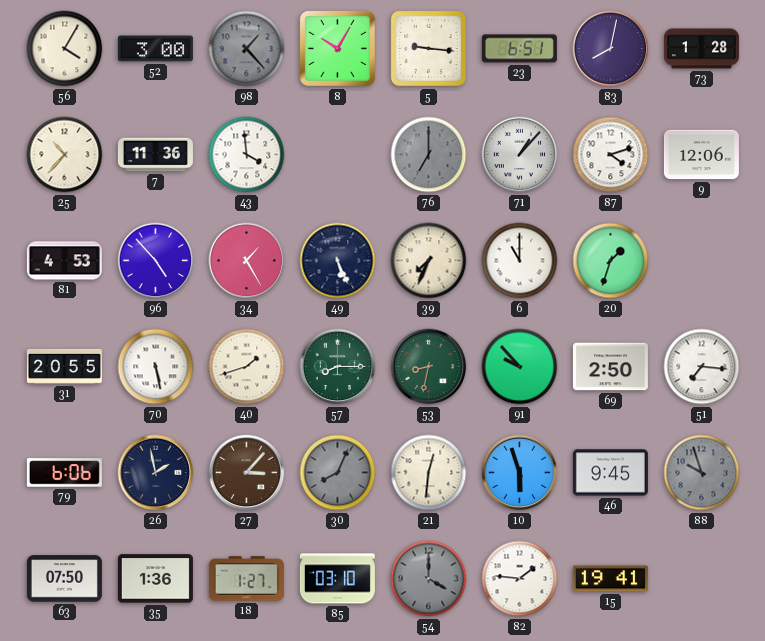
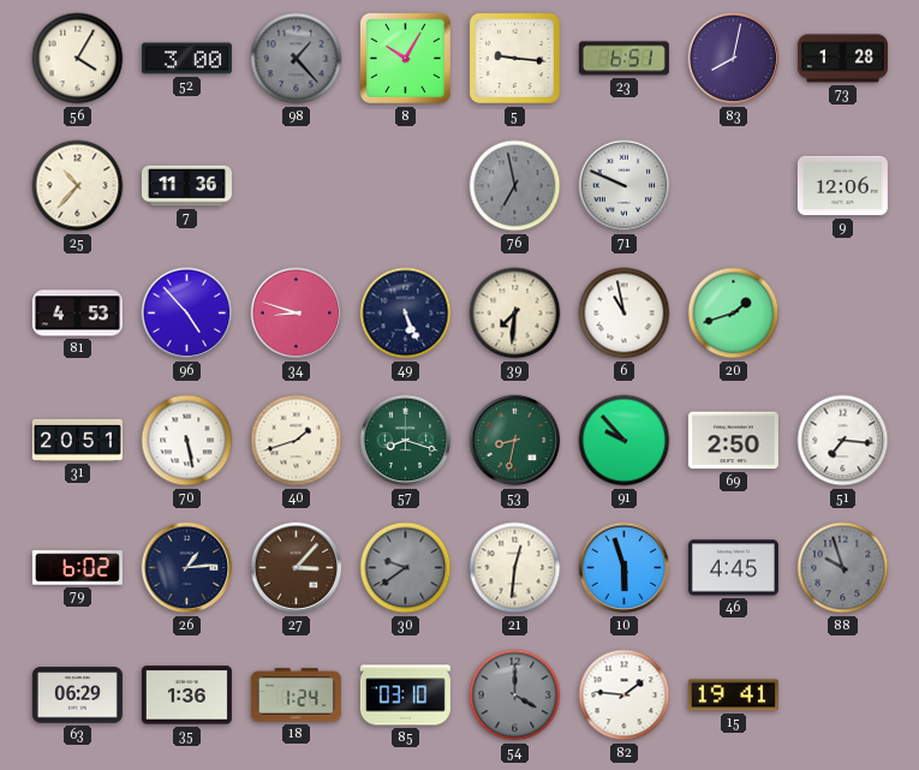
43: 3:59 -> none
76: 7:00 -> 6:58
71: 1:07 -> 9:49
87: 4:12 -> none
34: 1:25 -> 8:48
39: 7:34 -> 7:31
6: 11:00 -> 10:58
20: 1:33 -> 1:42
31: 20:55 -> 20:51
57: 8:15 -> 8:18
79: 6:06 -> 6:02
26: 1:58 -> 1:14
30: 8:04 -> 9:39
46: 9:45 -> 4:45
63: 07:50 -> 06:29
18: 1:27 -> 1:24
